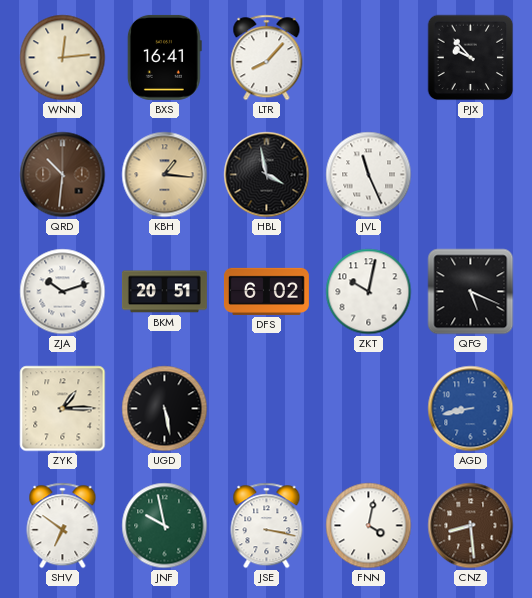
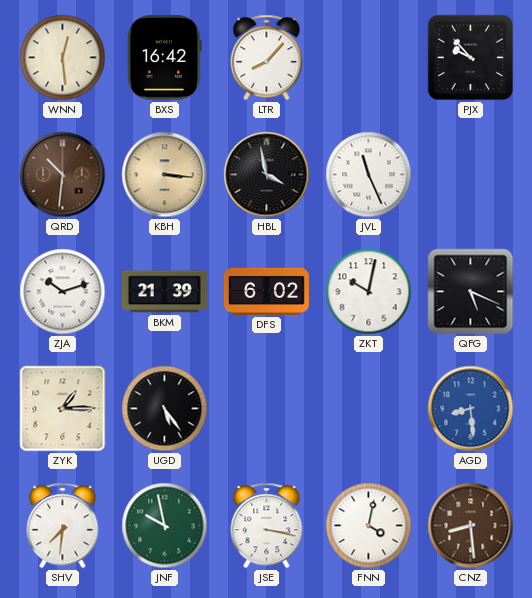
WNN: 12:14 -> 12:29
BXS: 16:41 -> 16:42
KBH: 1:16 -> 3:16
BKM: 20:51 -> 21:39
UGD: 5:28 -> 5:24
AGD: 8:43 -> 8:29
SHV: 6:51 -> 7:31
